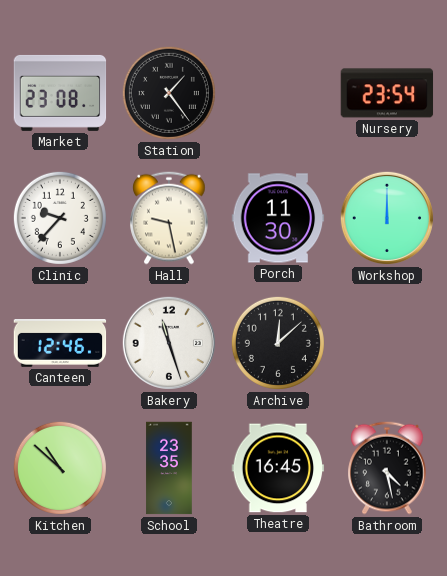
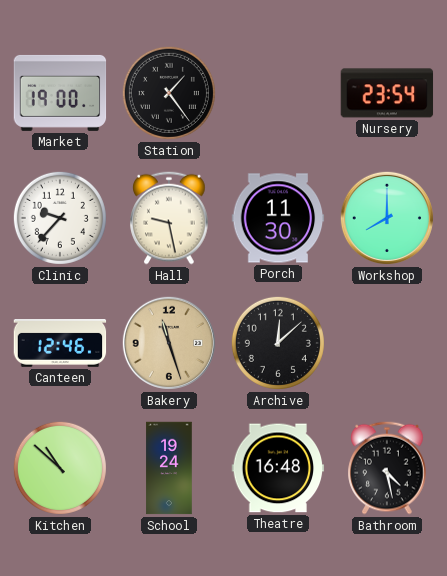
Market: 23:08 -> 19:00
Workshop: 12:00 -> 8:00
Bakery dial: white -> champagne
School: 23:35 -> 19:24
Theatre: 16:45 -> 16:48
